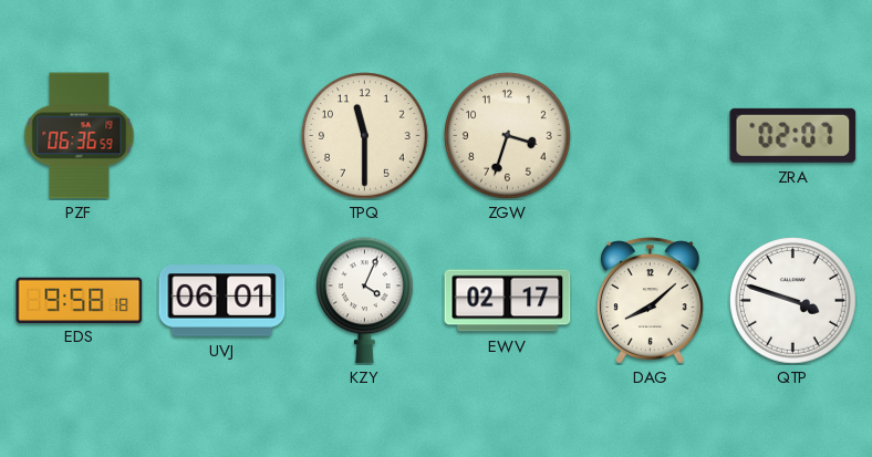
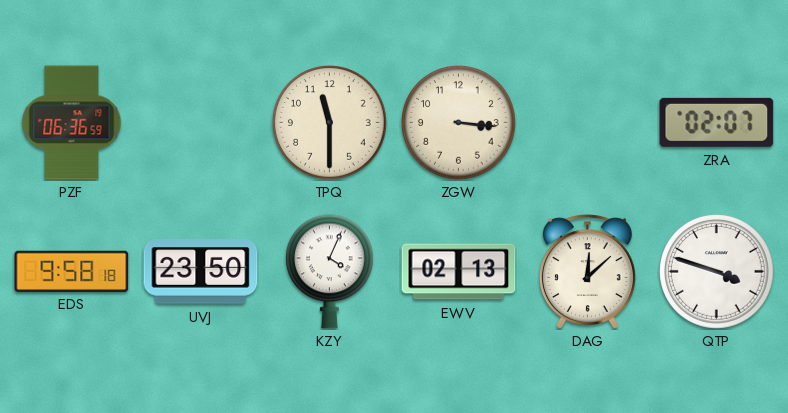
ZGW: 3:33 -> 3:16
UVJ: 06:01 -> 23:50
EWV: 02:17 -> 02:13
DAG: 8:08 -> 12:08
